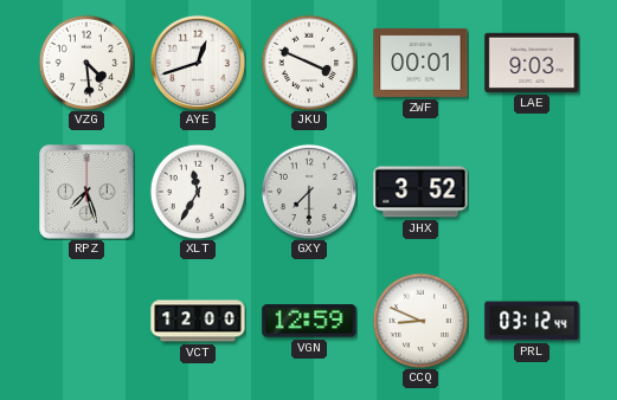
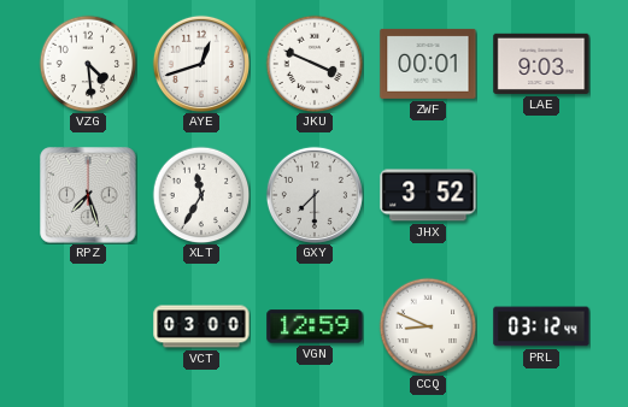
VCT: 12:00 -> 03:00
